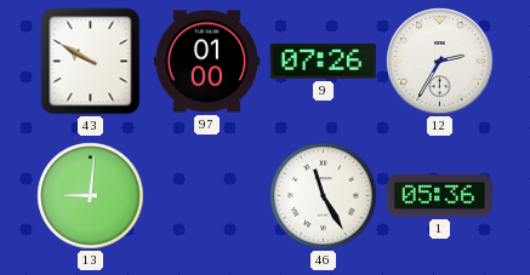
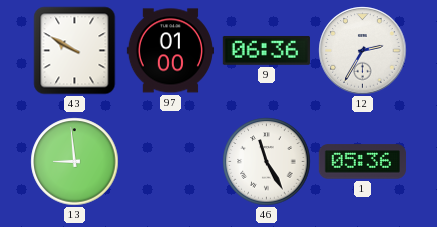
9: 07:26 -> 06:36
13: 9:01 -> 8:59
